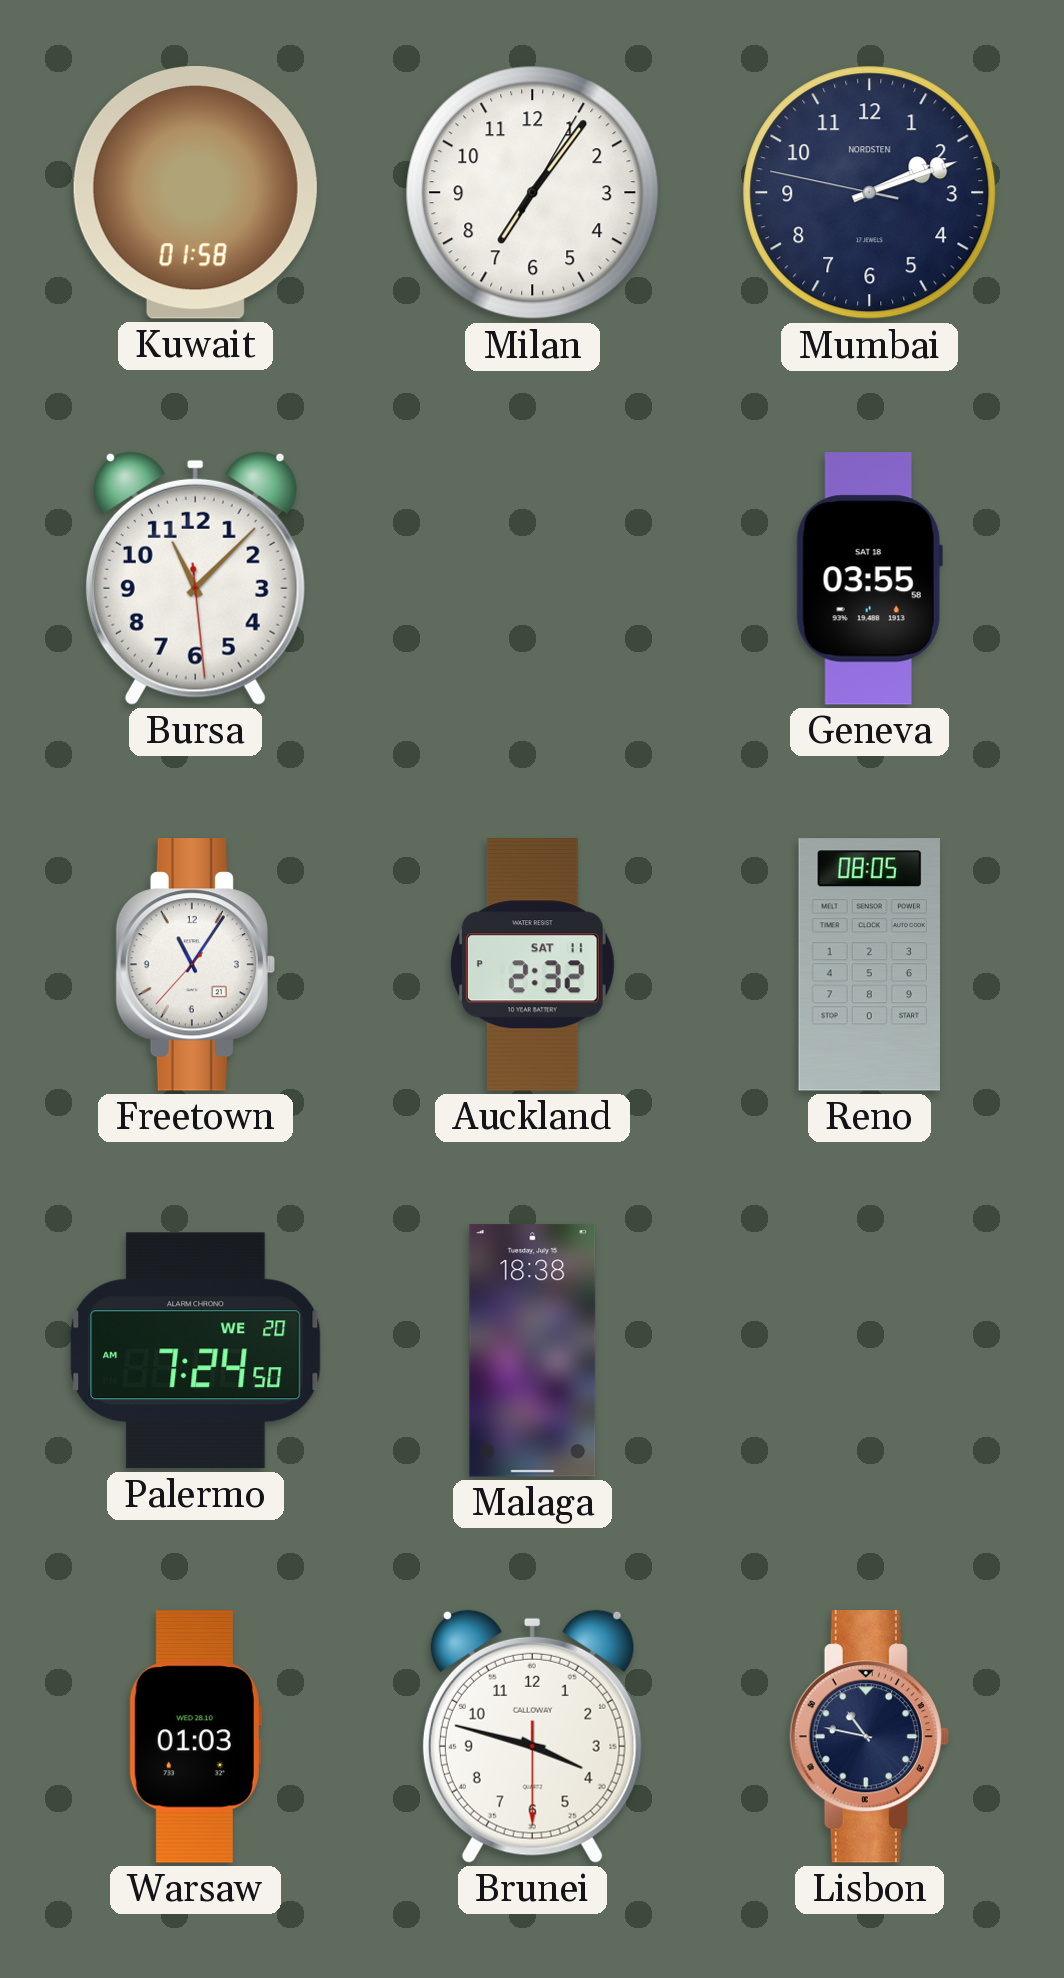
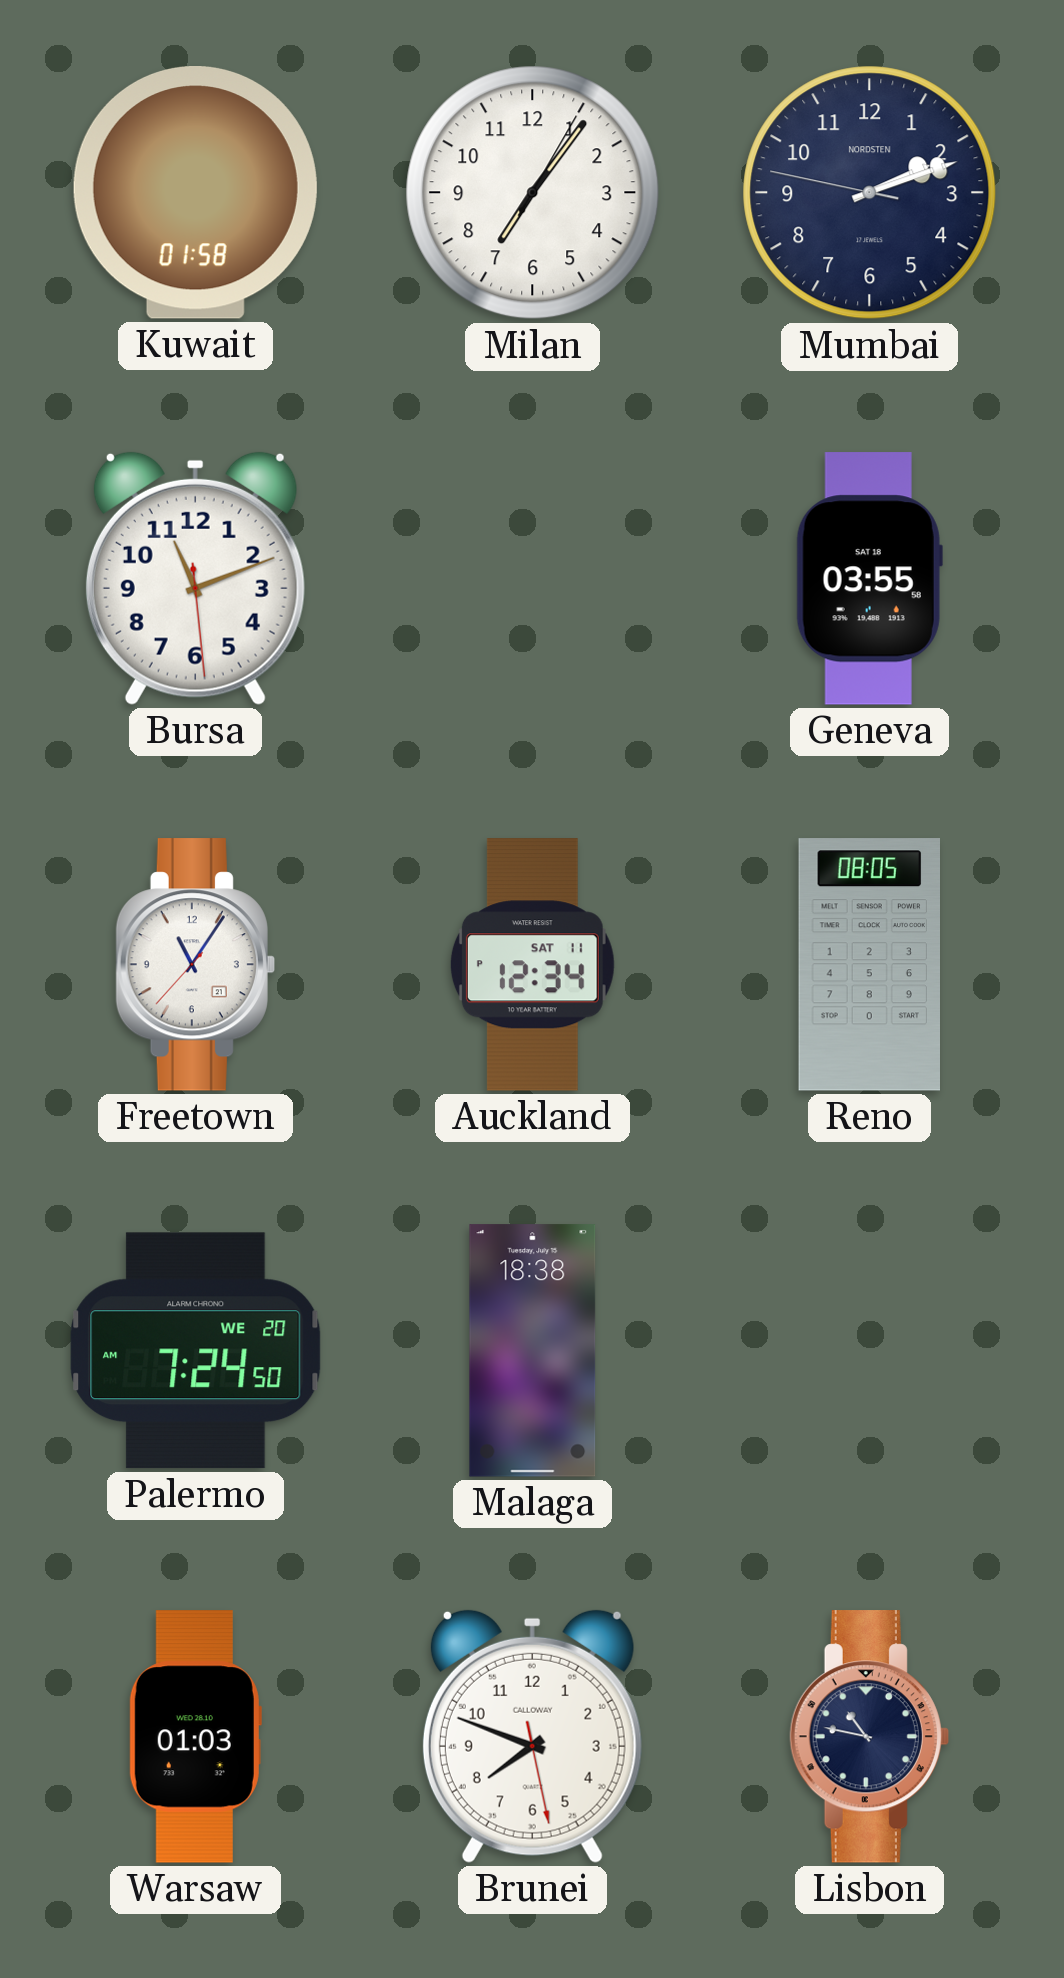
Bursa: 11:07 -> 11:11
Auckland: 2:32 -> 12:34
Brunei: 3:47 -> 7:48
